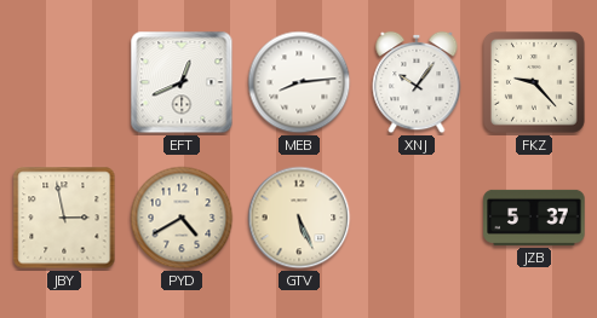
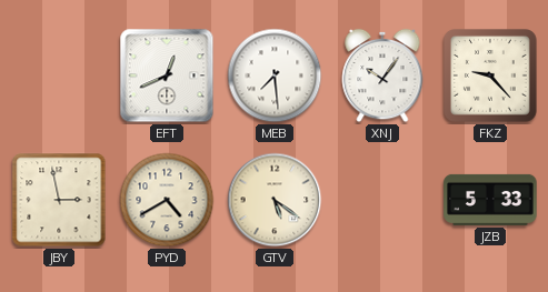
MEB: 8:14 -> 7:29
GTV: 5:26 -> 5:21
JZB: 5:37 -> 5:33
